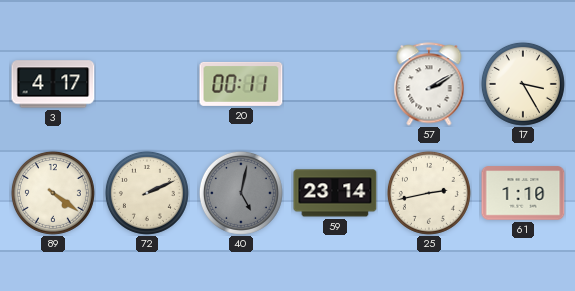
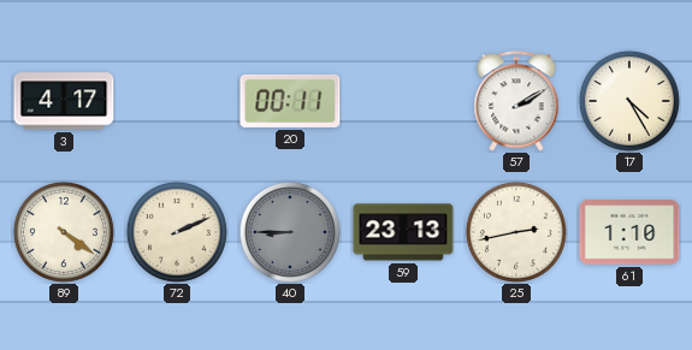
17: 3:25 -> 4:25
40: 5:02 -> 8:45
59: 23:14 -> 23:13
